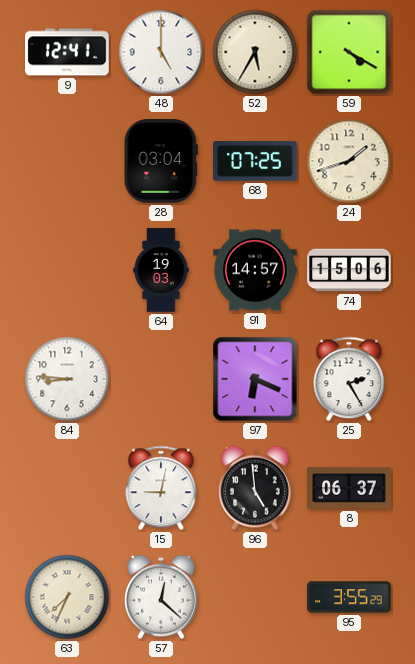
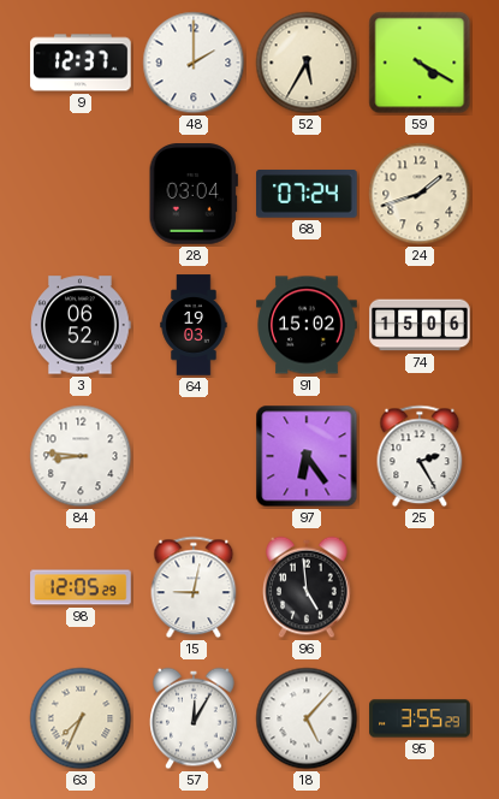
9: 12:41 -> 12:37
48: 5:00 -> 2:00
68: 07:25 -> 07:24
3: none -> 06:52
91: 14:57 -> 15:02
97: 6:19 -> 6:24
98: none -> 12:05
8: 06:37 -> none
57: 12:22 -> 12:05
18: none -> 5:07
